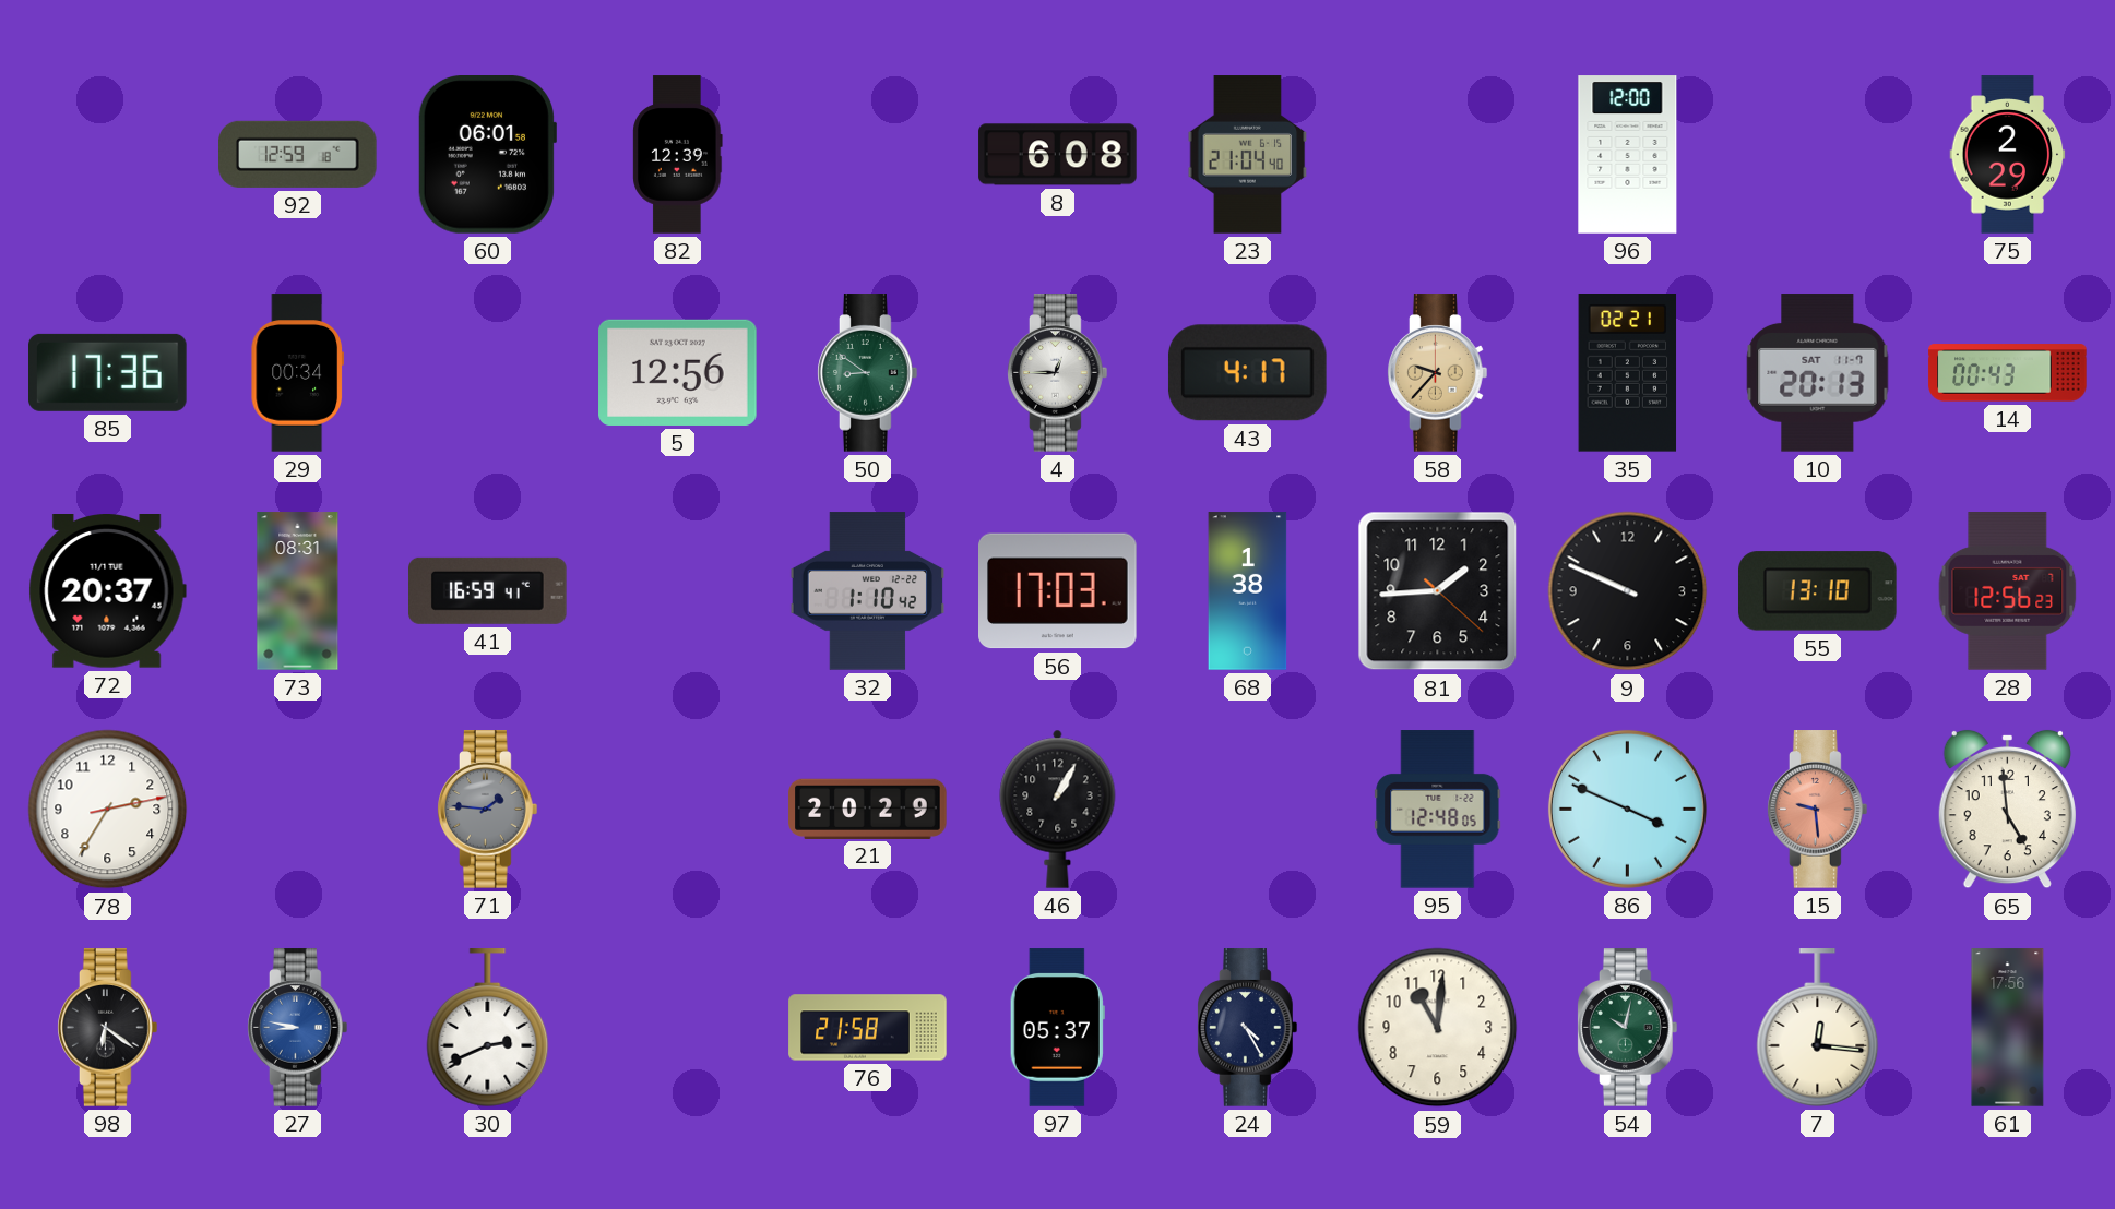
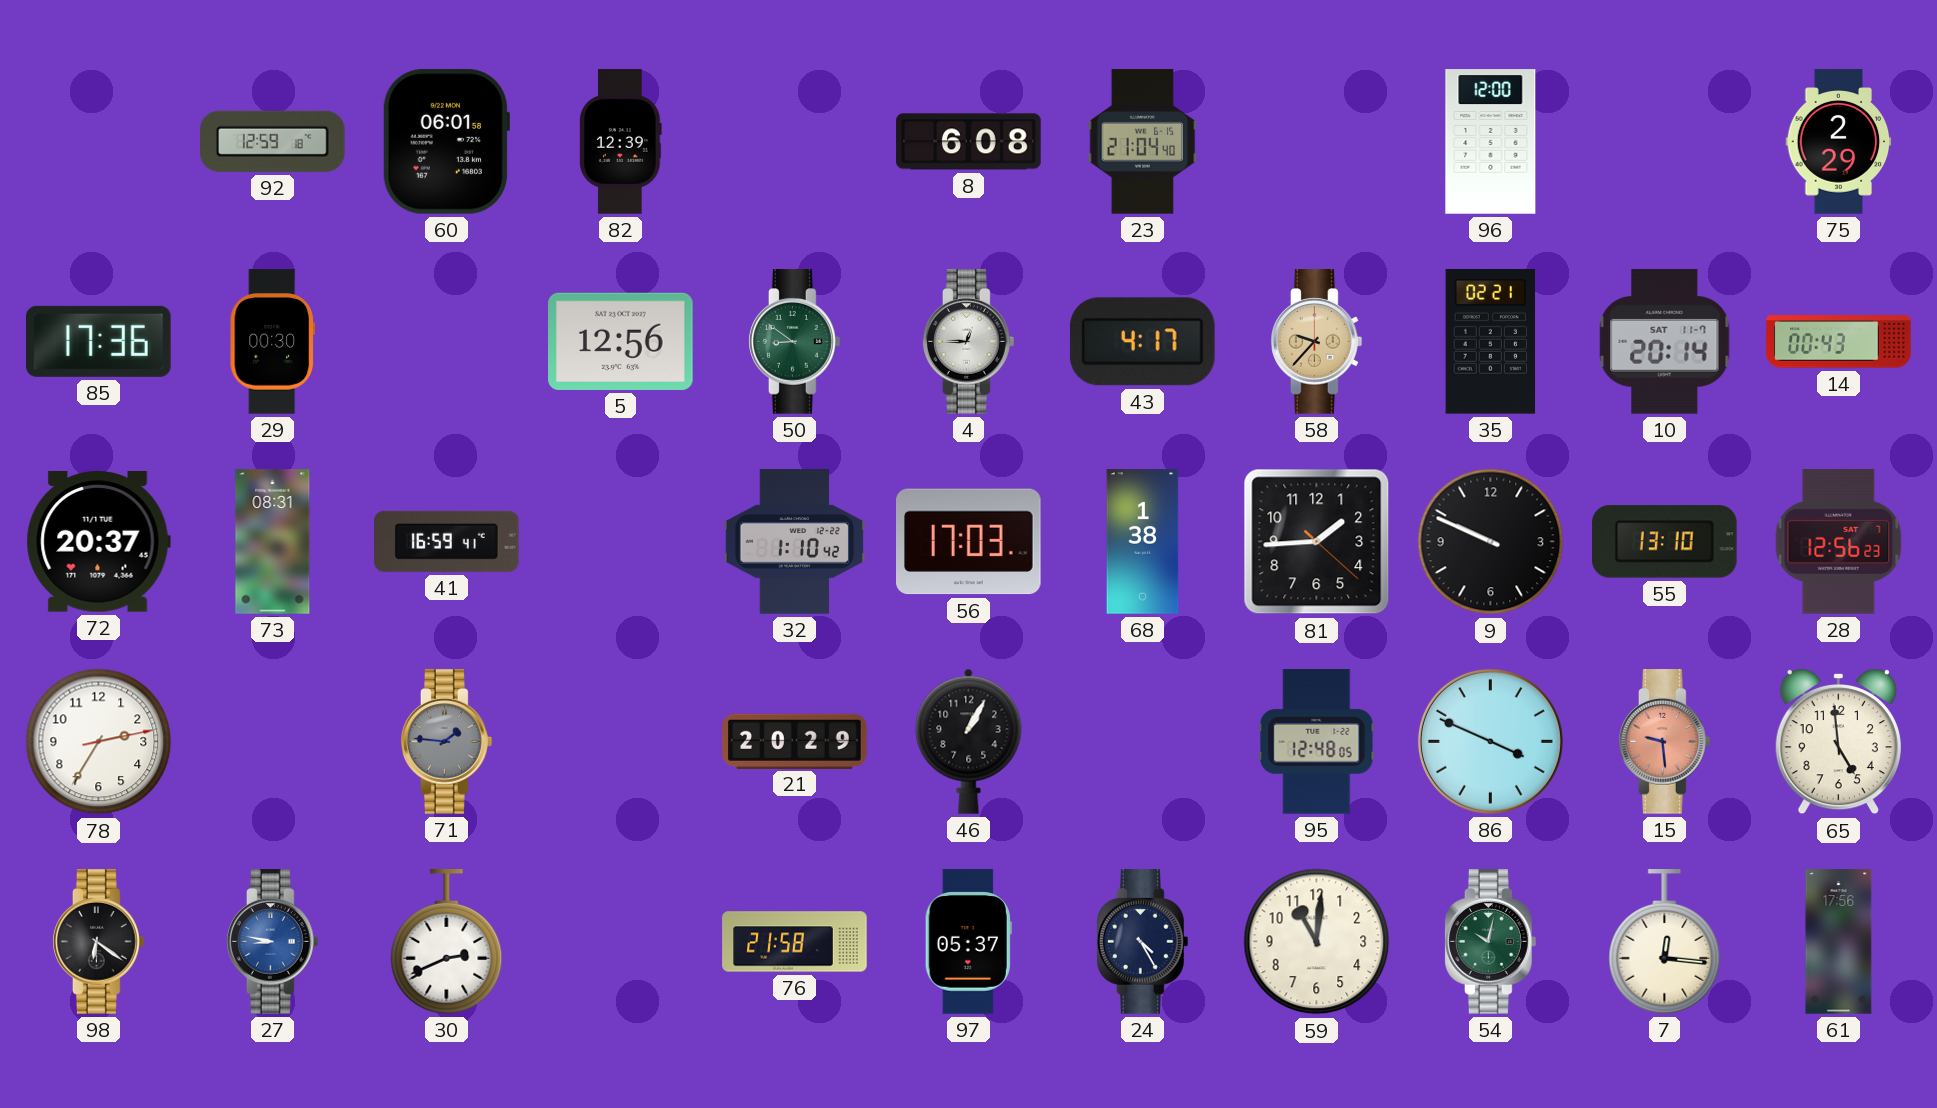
29: 00:34 -> 00:30
10: 20:13 -> 20:14
